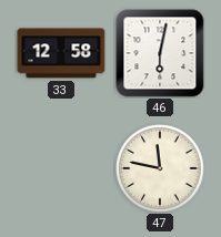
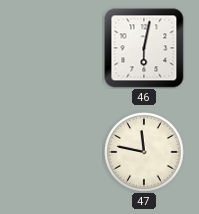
33: 12:58 -> none
